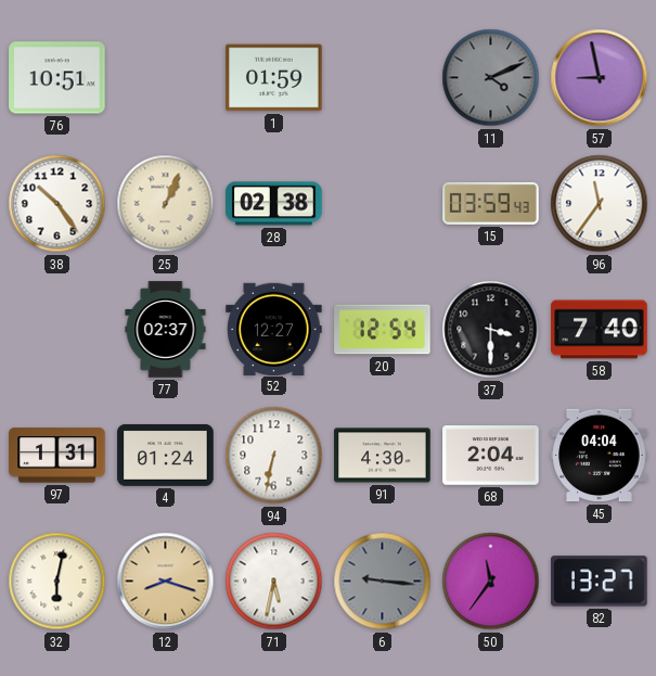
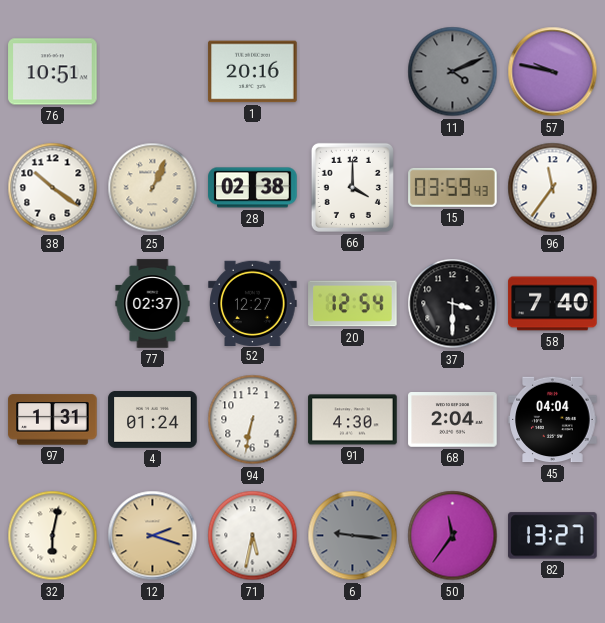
1: 01:59 -> 20:16
57: 8:58 -> 9:47
38: 10:24 -> 10:21
66: none -> 4:00
12: 8:18 -> 2:18
